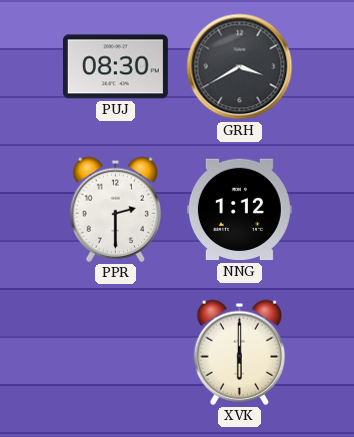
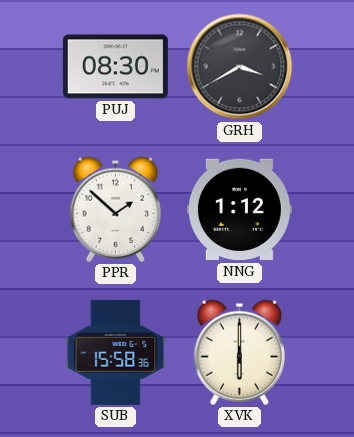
PPR: 2:30 -> 1:52
SUB: none -> 15:58
